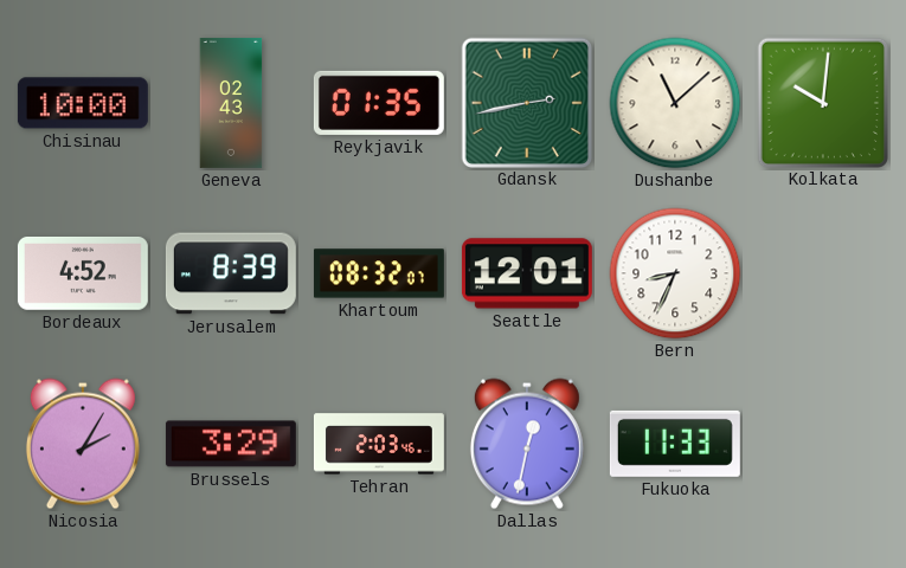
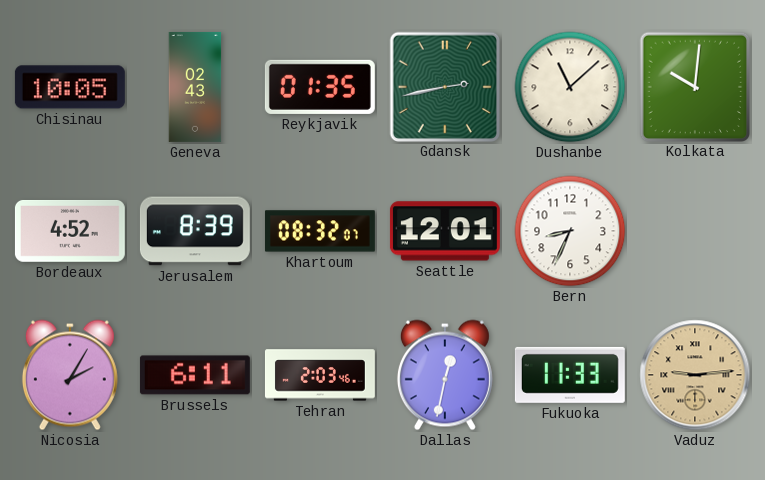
Chisinau: 10:00 -> 10:05
Brussels: 3:29 -> 6:11
Vaduz: none -> 9:14
